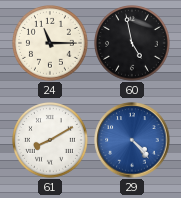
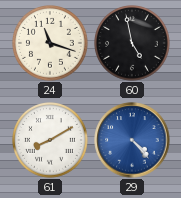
24: 11:15 -> 11:18
